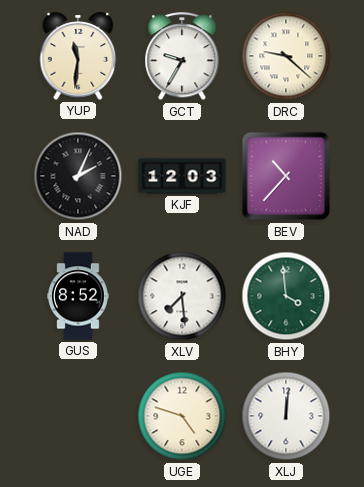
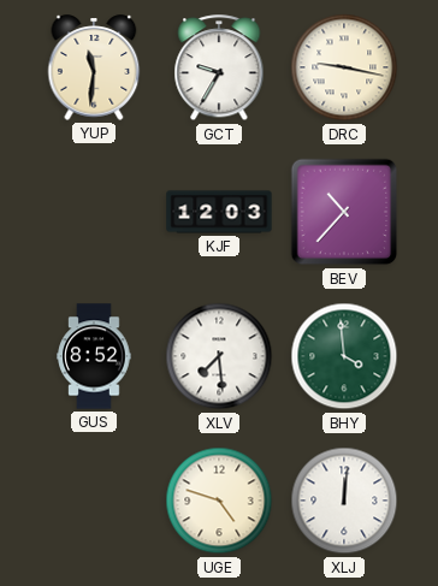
DRC: 9:22 -> 9:17
NAD: 2:04 -> none
